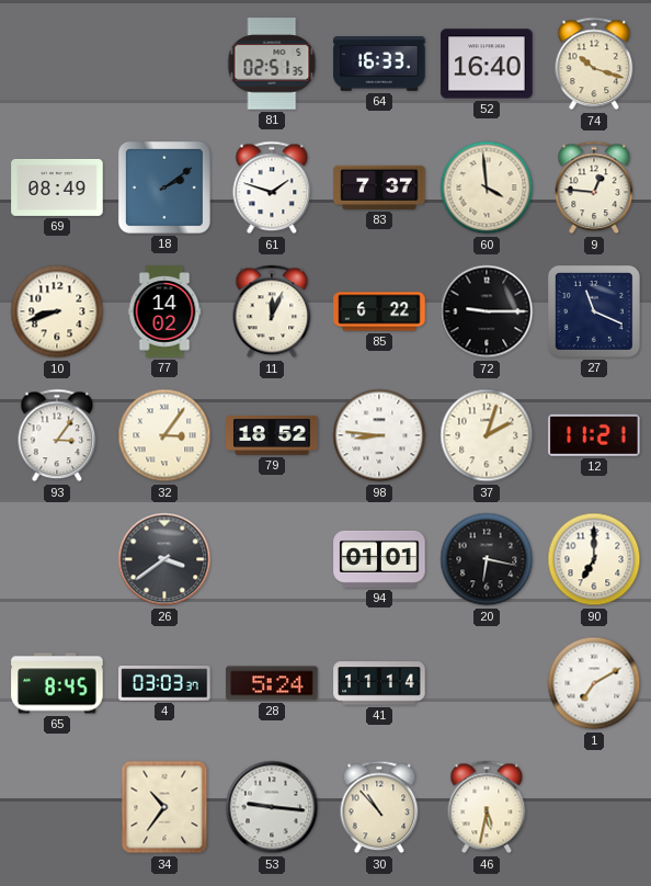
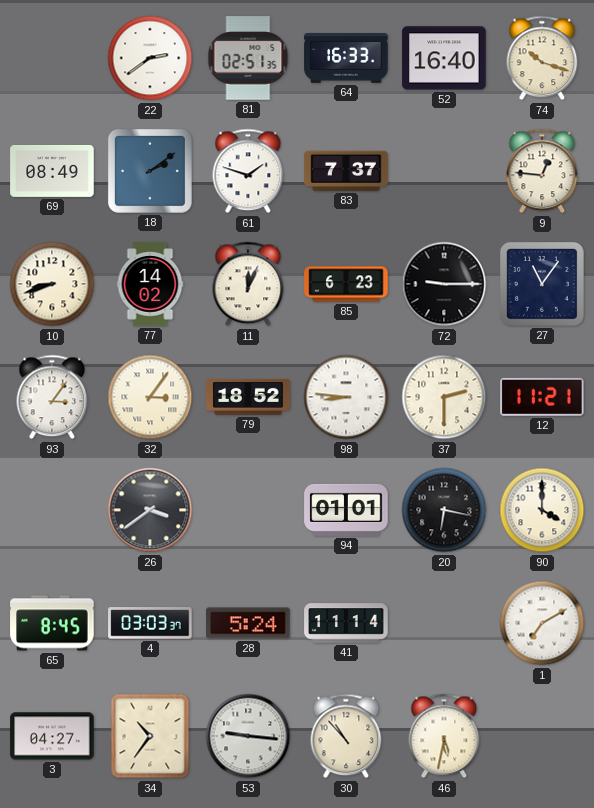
22: none -> 2:39
60: 3:59 -> none
85: 6:22 -> 6:23
27: 11:19 -> 11:06
37: 2:03 -> 2:30
90: 7:00 -> 4:00
3: none -> 04:27
